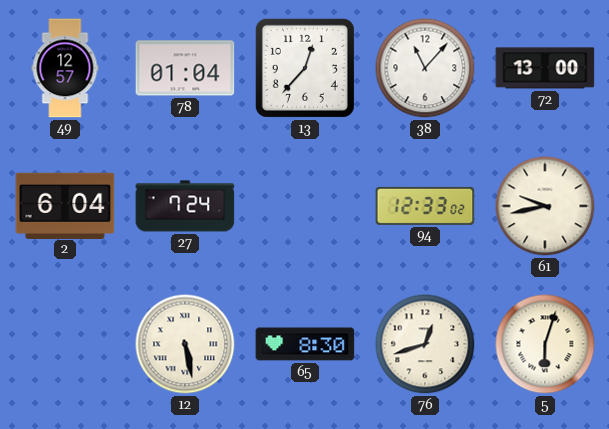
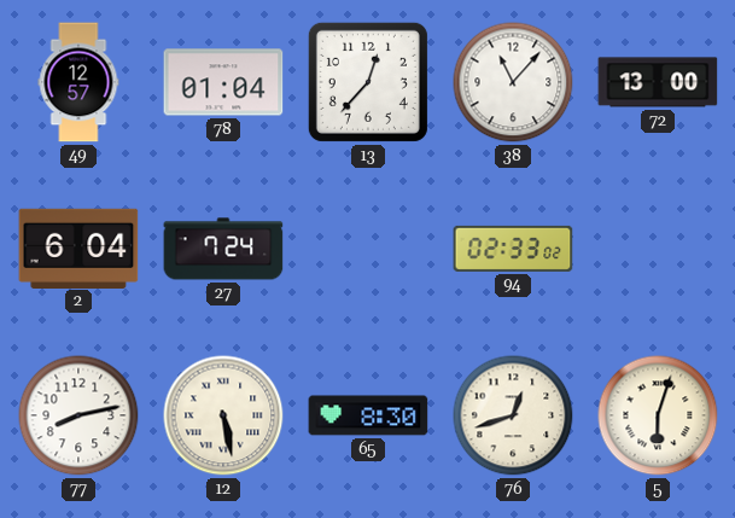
94: 12:33 -> 02:33
61: 9:43 -> none
77: none -> 8:13
